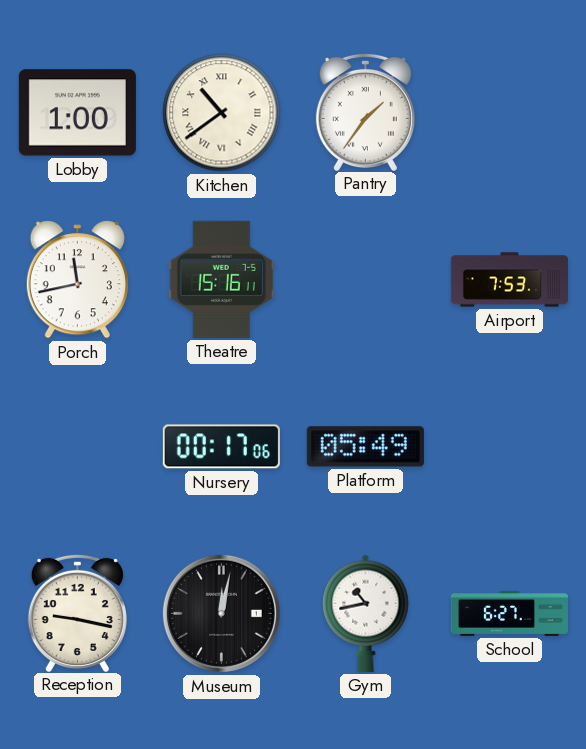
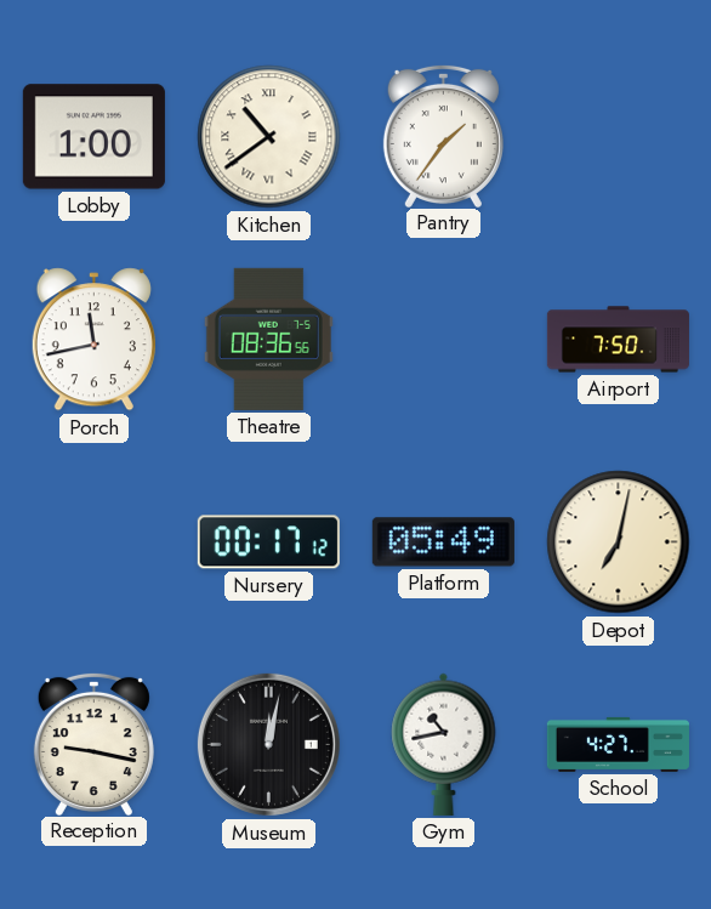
Theatre: 15:16 -> 08:36
Airport: 7:53 -> 7:50
Nursery: 00:17:06 -> 00:17:12
Depot: none -> 7:02
School: 6:27 -> 4:27
